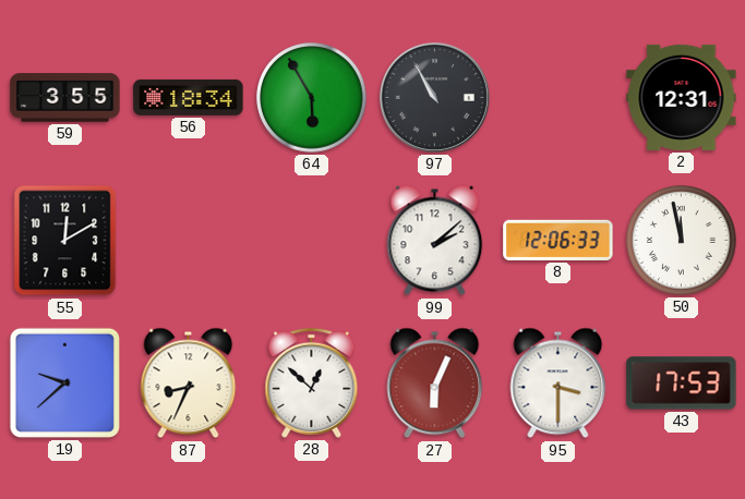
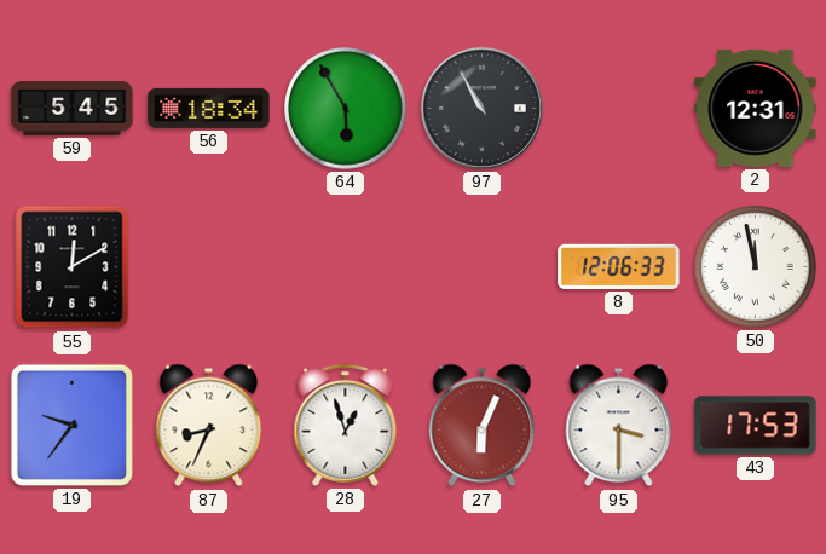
59: 3:55 -> 5:45
99: 2:08 -> none
19: 9:38 -> 9:36
28: 12:52 -> 12:57
